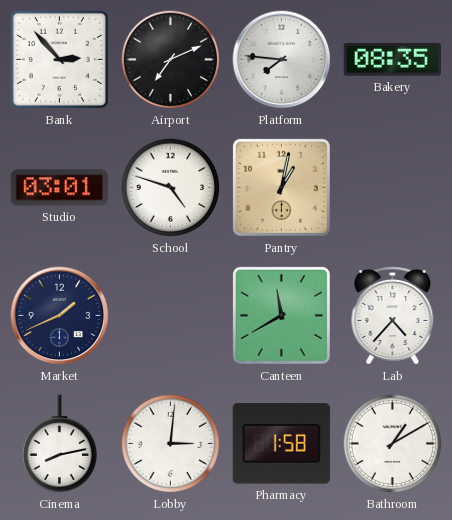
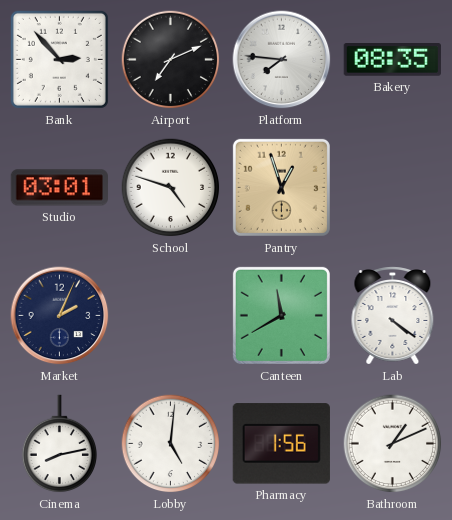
Pantry: 1:02 -> 12:57
Market: 1:41 -> 2:04
Lab: 4:37 -> 4:21
Lobby: 3:01 -> 5:01
Pharmacy: 1:58 -> 1:56
Bathroom: 1:10 -> 1:11
